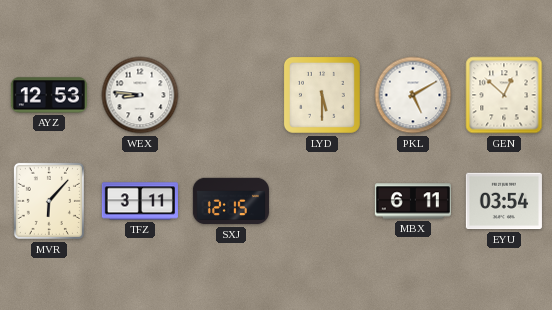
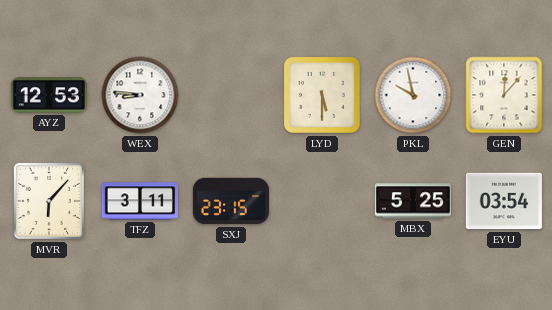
PKL: 5:10 -> 9:58
GEN: 12:52 -> 12:07
SXJ: 12:15 -> 23:15
MBX: 6:11 -> 5:25
